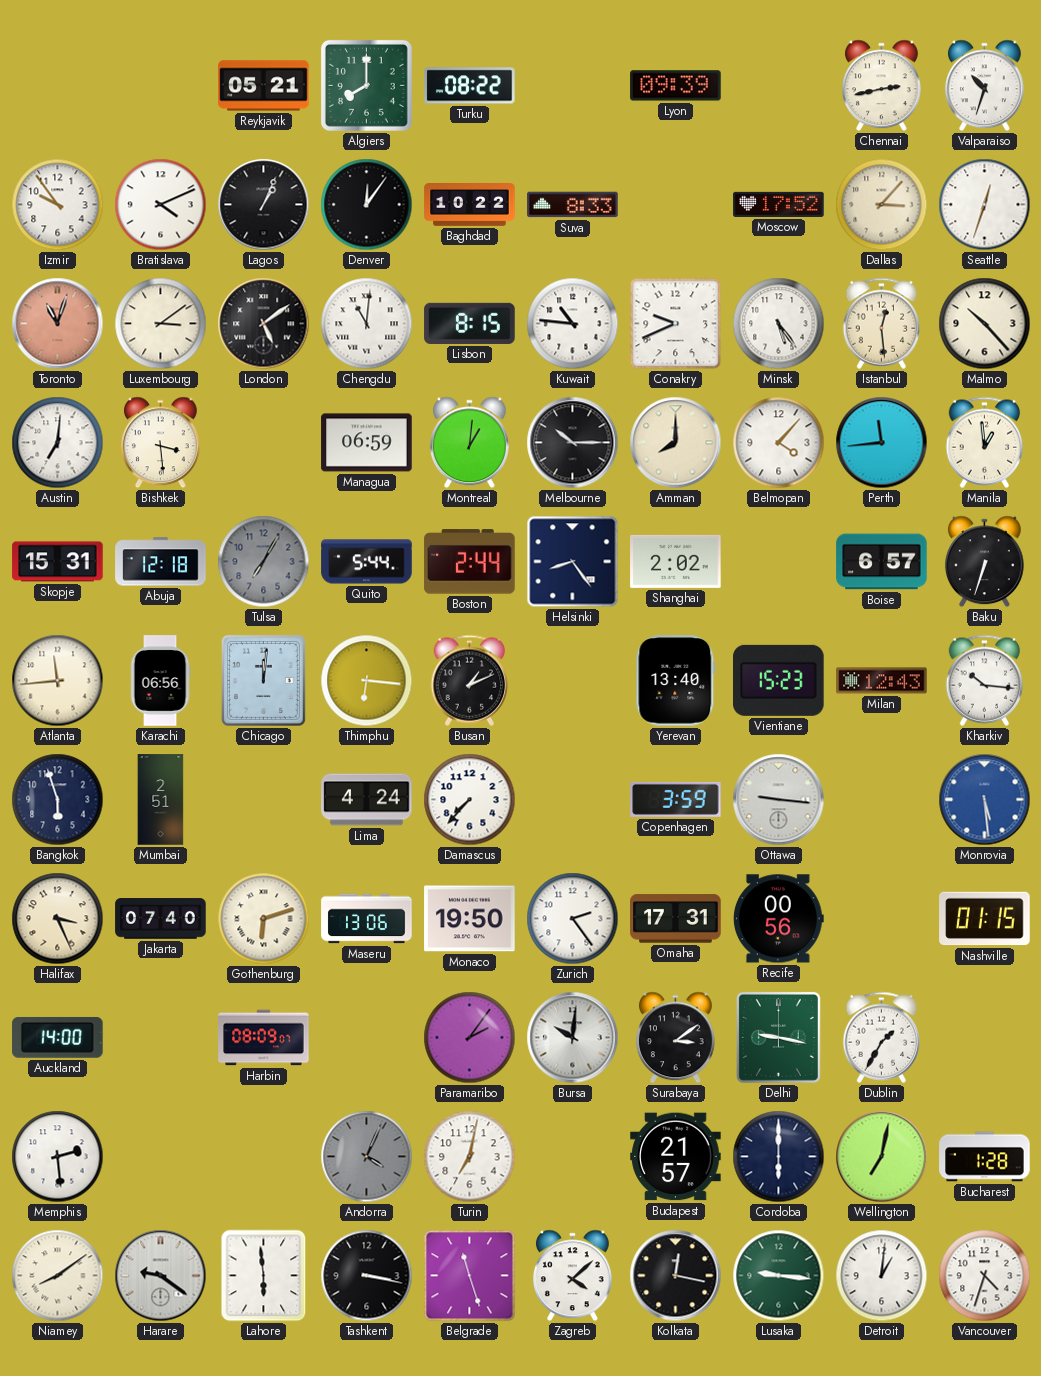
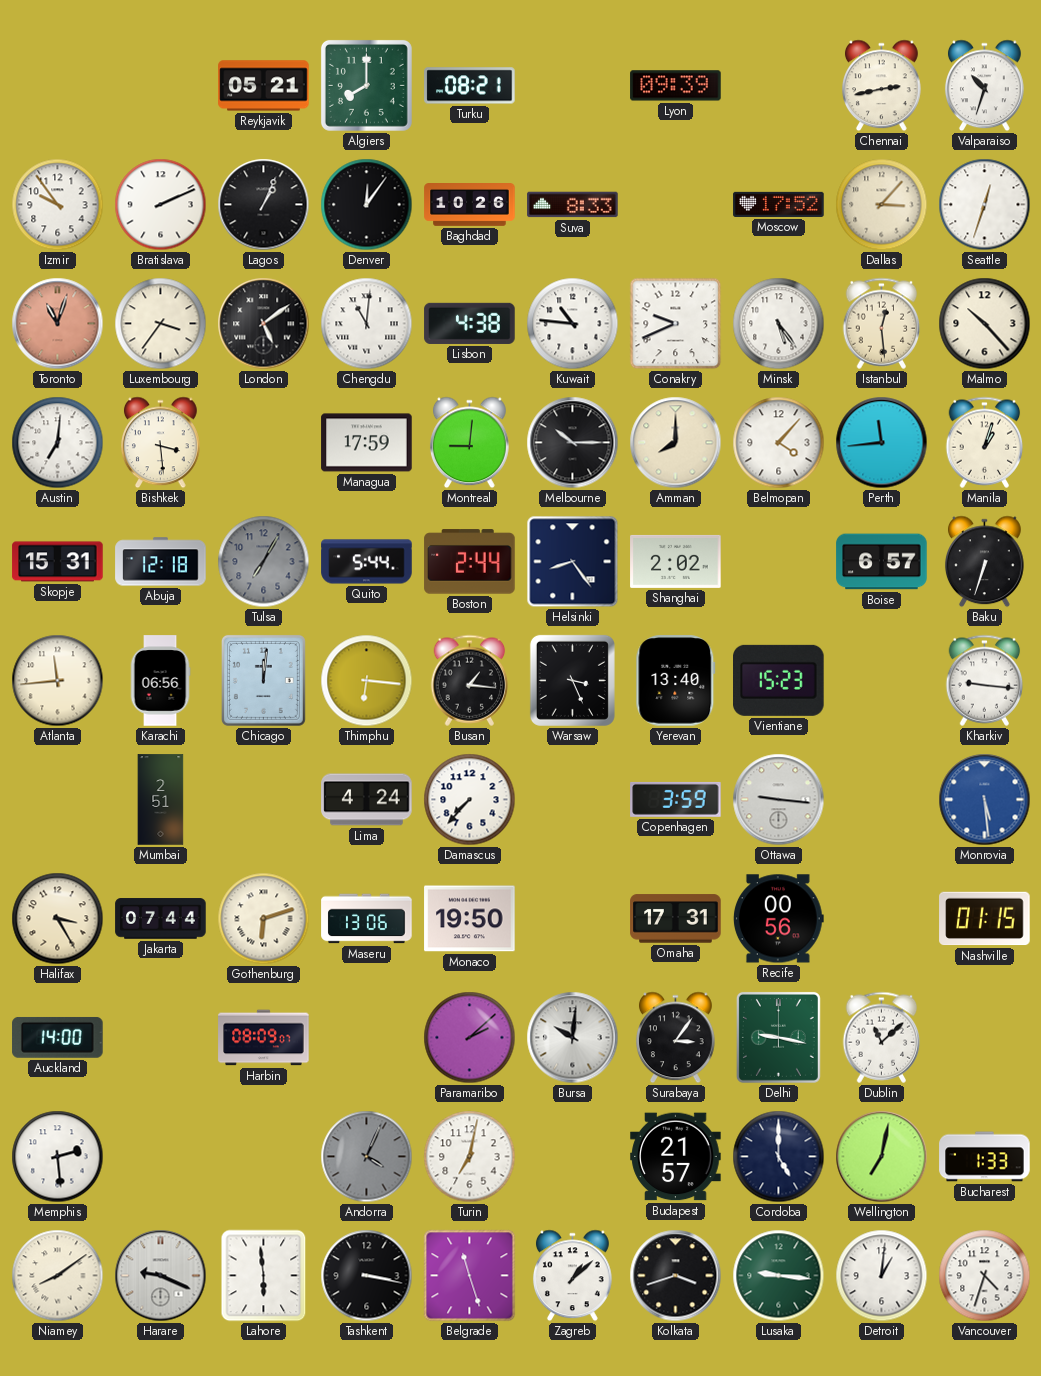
Turku: 08:22 -> 08:21
Bratislava: 4:11 -> 2:11
Baghdad: 10:22 -> 10:26
Luxembourg: 3:09 -> 3:36
Lisbon: 8:15 -> 4:38
Managua: 06:59 -> 17:59
Montreal: 1:01 -> 9:01
Manila: 12:59 -> 1:03
Busan: 1:11 -> 1:16
Warsaw: none -> 3:26
Milan: 12:43 -> none
Kharkiv: 10:16 -> 9:16
Bangkok: 5:57 -> none
Halifax: 3:26 -> 3:25
Jakarta: 07:40 -> 07:44
Zurich: 2:24 -> none
Paramaribo: 2:06 -> 2:08
Surabaya: 3:09 -> 3:06
Dublin: 1:35 -> 11:08
Cordoba: 6:00 -> 5:00
Bucharest: 1:28 -> 1:33
Harare: 9:21 -> 9:19
Zagreb: 4:08 -> 1:08
Kolkata: 12:17 -> 3:42
